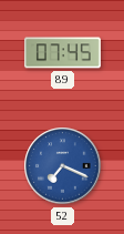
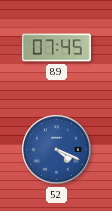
52: 7:19 -> 4:19
